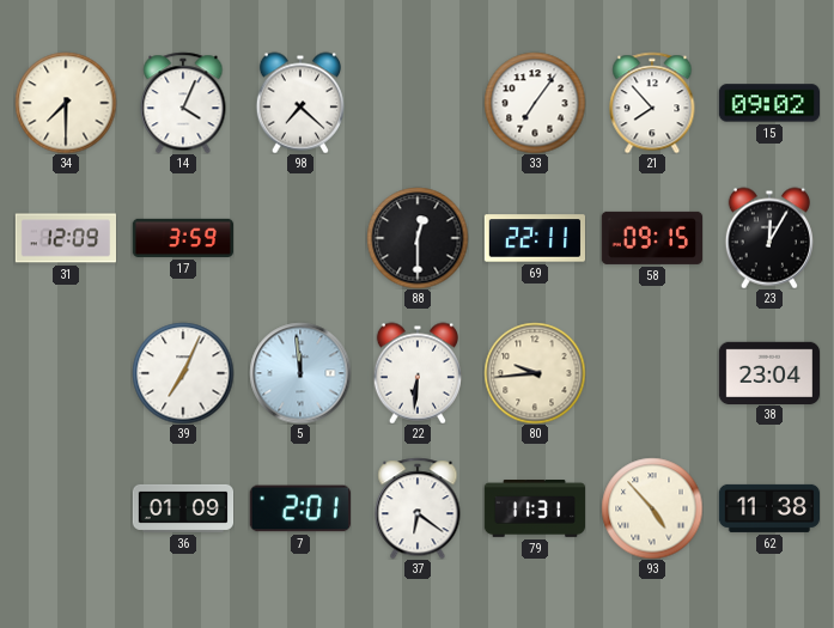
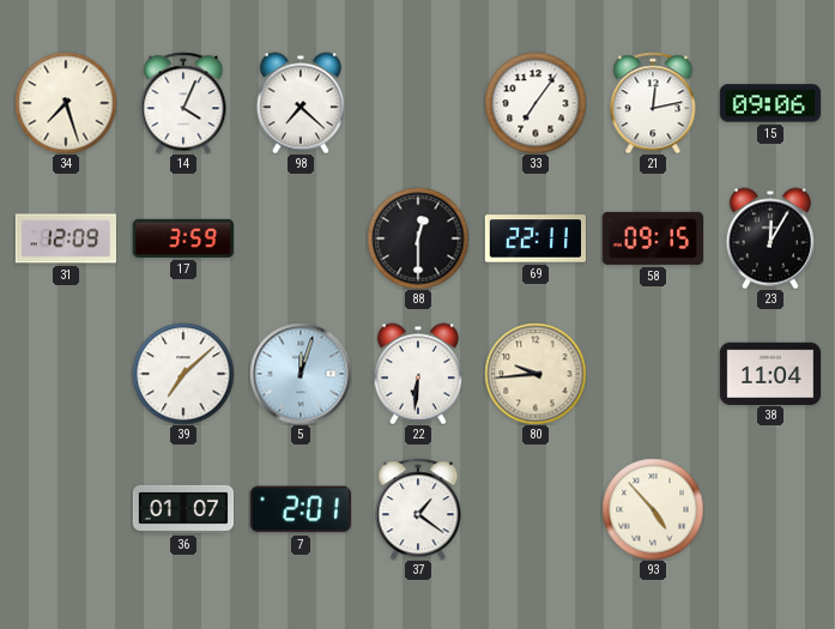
34: 7:30 -> 7:27
21: 7:53 -> 12:13
15: 09:02 -> 09:06
39: 7:04 -> 7:08
5: 11:59 -> 12:03
38: 23:04 -> 11:04
36: 01:09 -> 01:07
37: 6:21 -> 1:21
79: 11:31 -> none
62: 11:38 -> none
